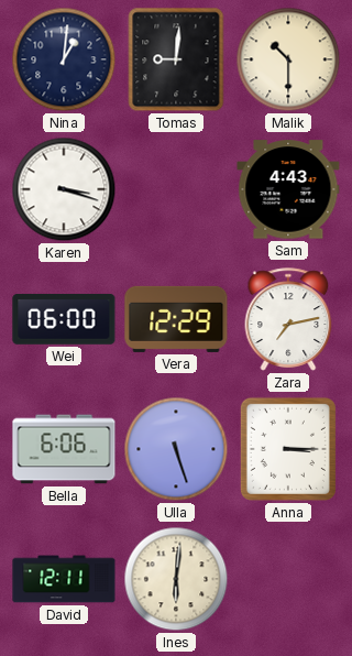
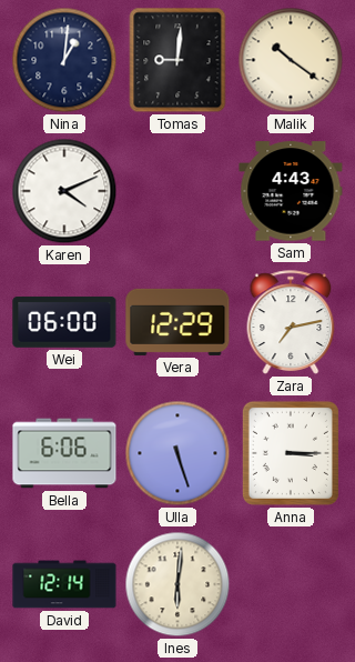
Malik: 10:30 -> 10:21
Karen: 3:18 -> 4:11
David: 12:11 -> 12:14
